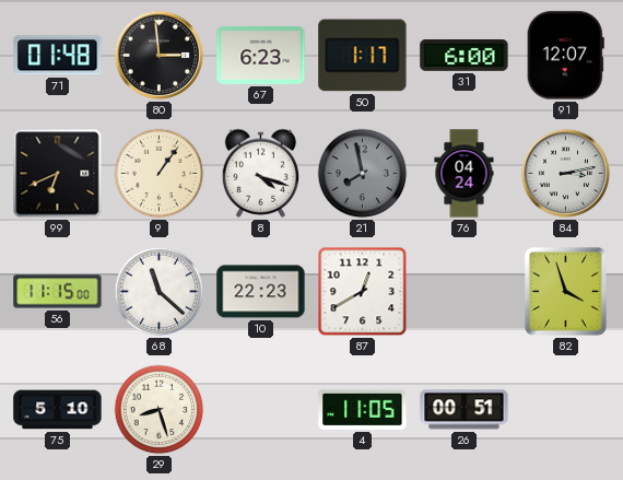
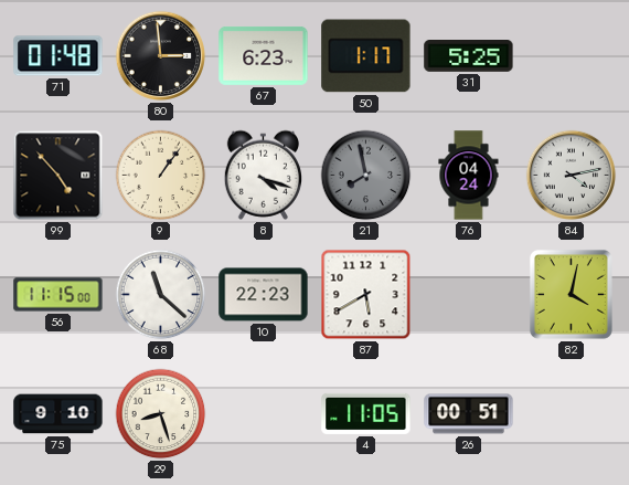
31: 6:00 -> 5:25
91: 12:07 -> none
99: 6:41 -> 4:53
84: 3:13 -> 4:13
87: 12:40 -> 5:40
82: 3:57 -> 4:02
75: 5:10 -> 9:10
